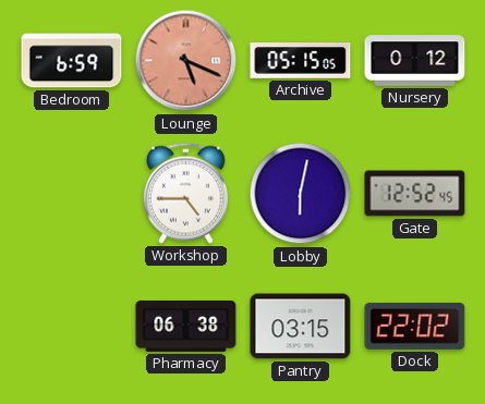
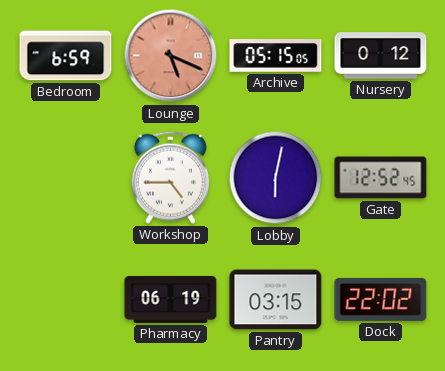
Pharmacy: 06:38 -> 06:19
